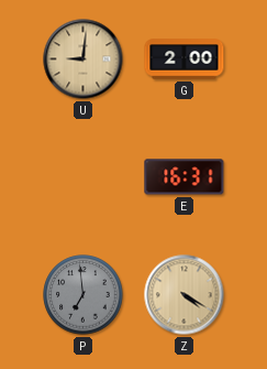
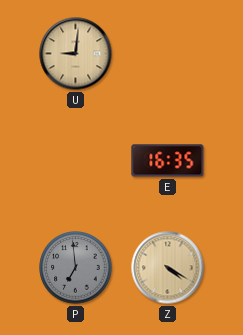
G: 2:00 -> none
E: 16:31 -> 16:35
